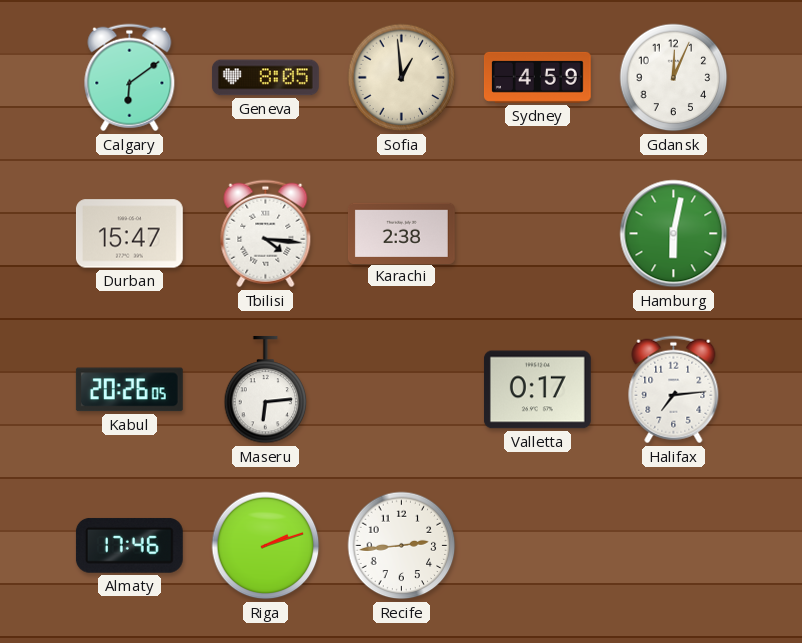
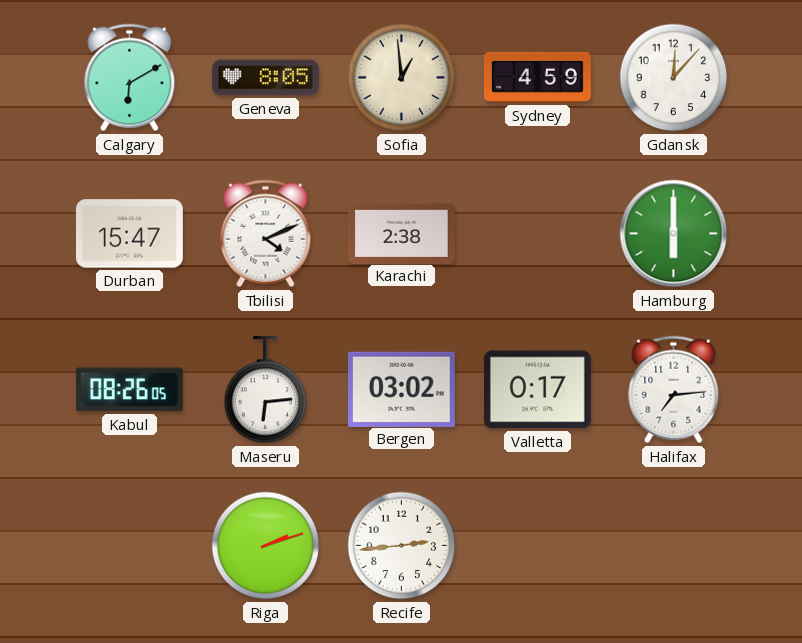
Calgary: 6:09 -> 6:10
Gdansk: 12:04 -> 12:07
Tbilisi: 4:16 -> 4:11
Hamburg: 6:02 -> 6:00
Kabul: 20:26 -> 08:26
Bergen: none -> 03:02
Almaty: 17:46 -> none
